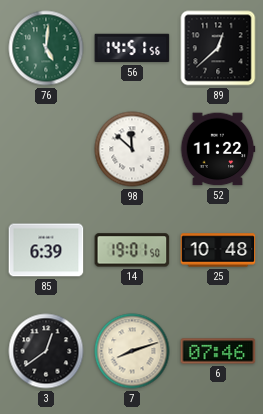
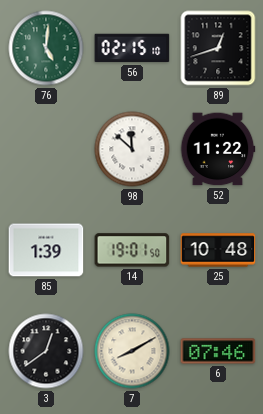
56: 14:51 -> 02:15
89: 12:38 -> 12:42
85: 6:39 -> 1:39
7: 8:12 -> 8:10
